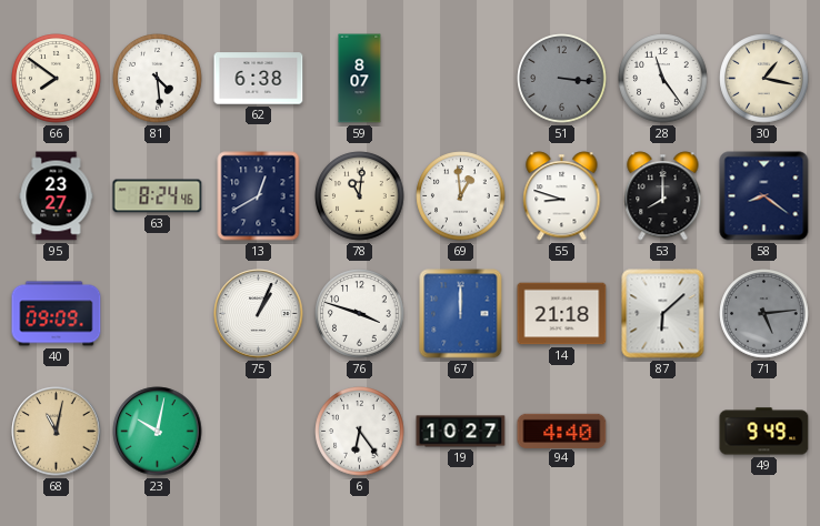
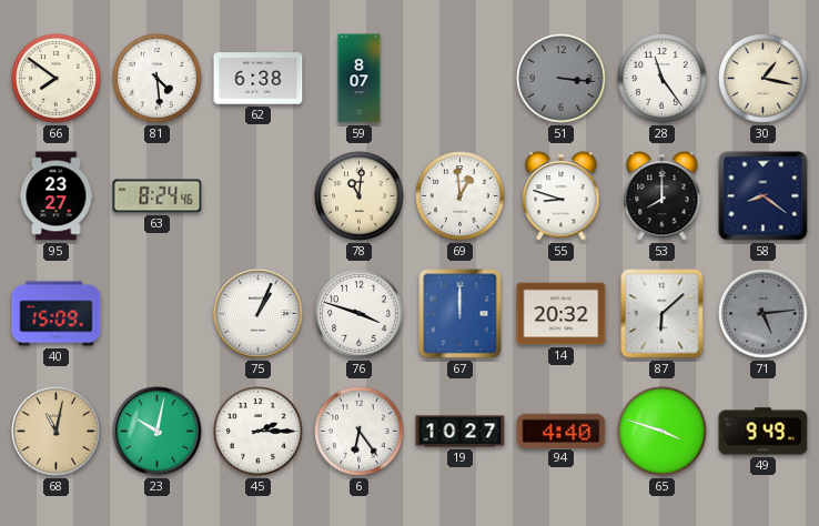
13: 12:40 -> none
40: 09:09 -> 15:09
14: 21:18 -> 20:32
45: none -> 2:15
65: none -> 3:48
